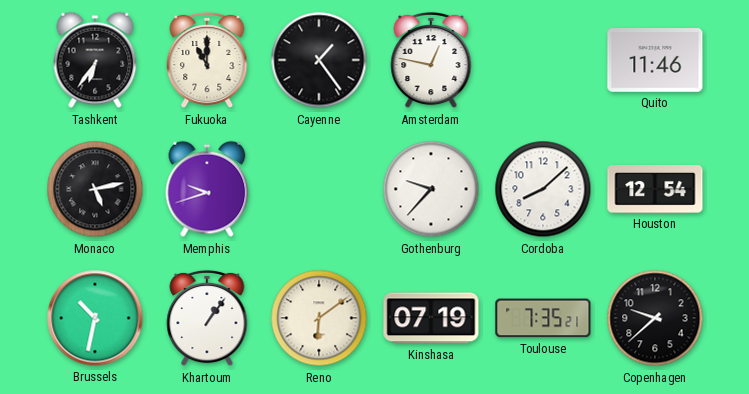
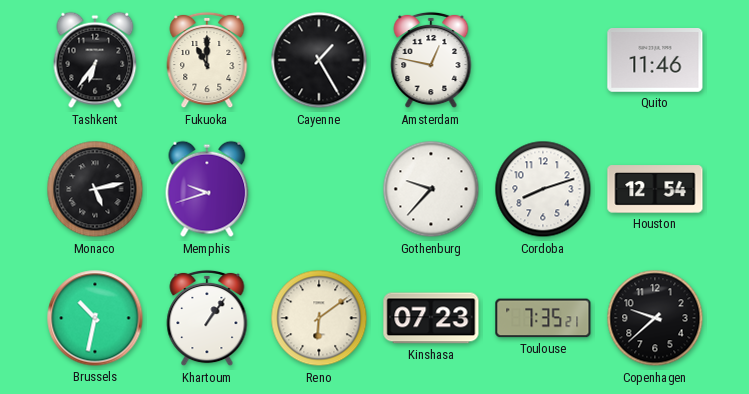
Cayenne: 1:24 -> 1:25
Cordoba: 8:08 -> 8:12
Kinshasa: 07:19 -> 07:23
